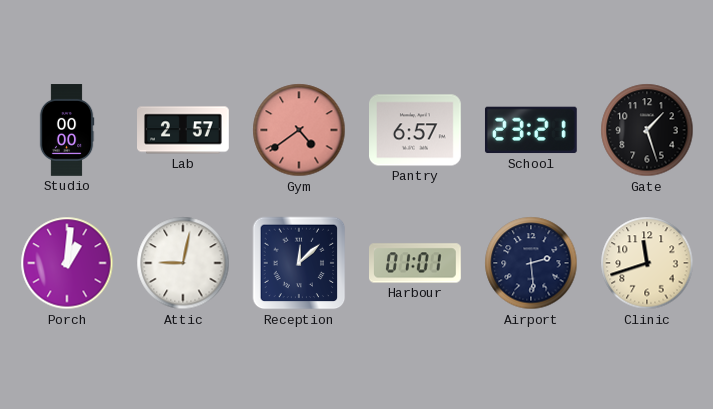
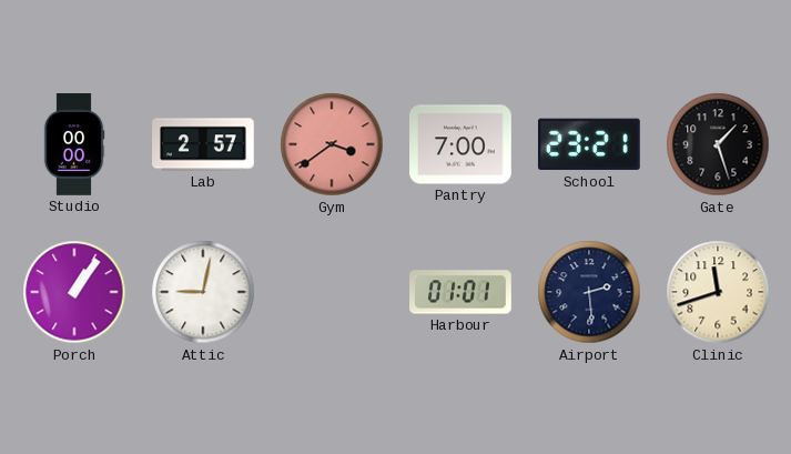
Gym: 4:39 -> 3:39
Pantry: 6:57 -> 7:00
Porch: 1:01 -> 1:06
Reception: 12:08 -> none
